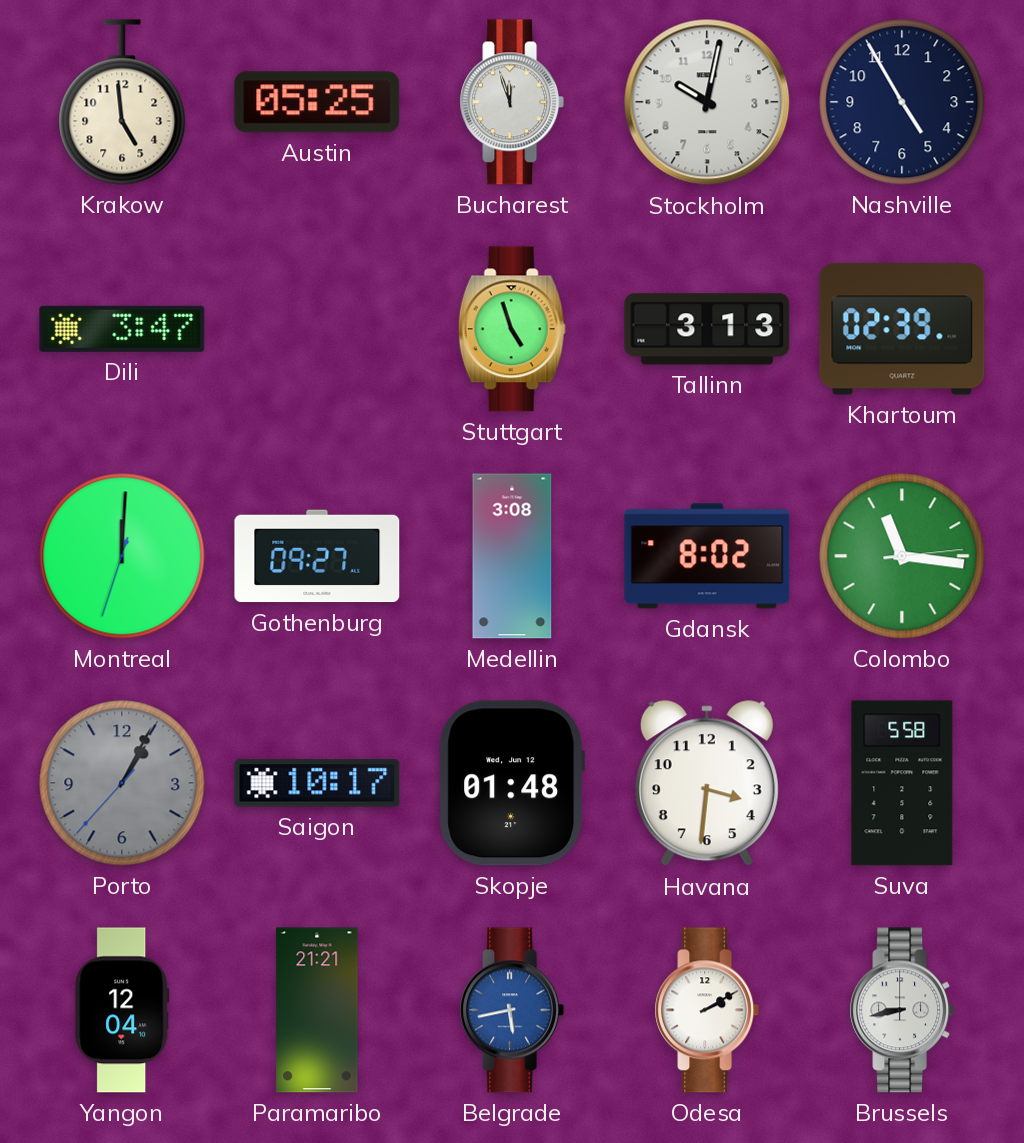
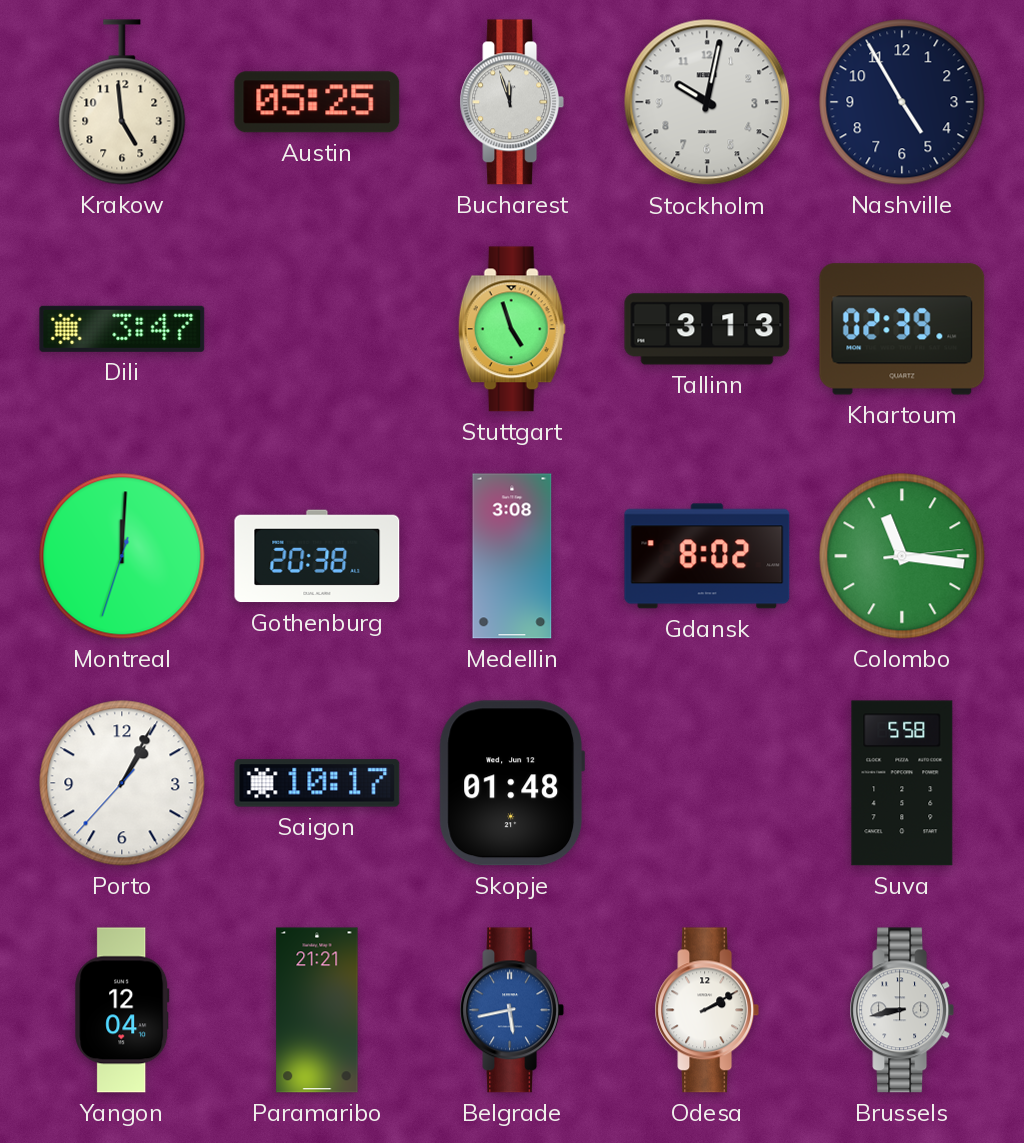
Gothenburg: 09:27 -> 20:38
Porto dial: grey -> white
Havana: 3:31 -> none
